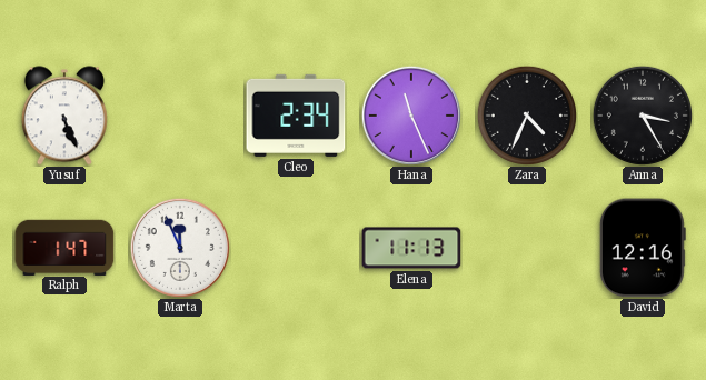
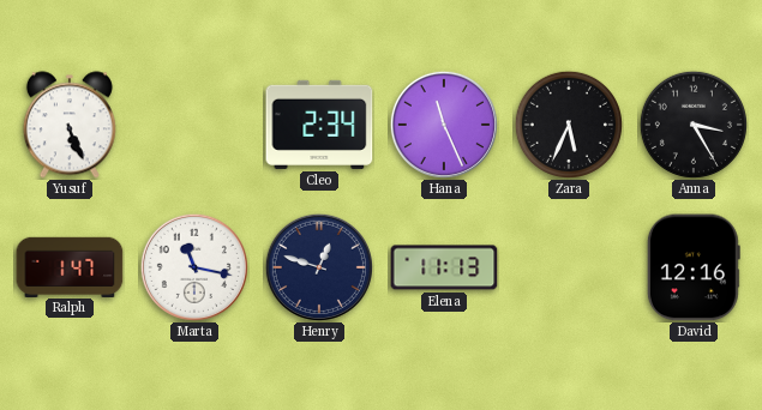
Zara: 4:34 -> 5:34
Marta: 11:56 -> 11:17
Henry: none -> 12:48
